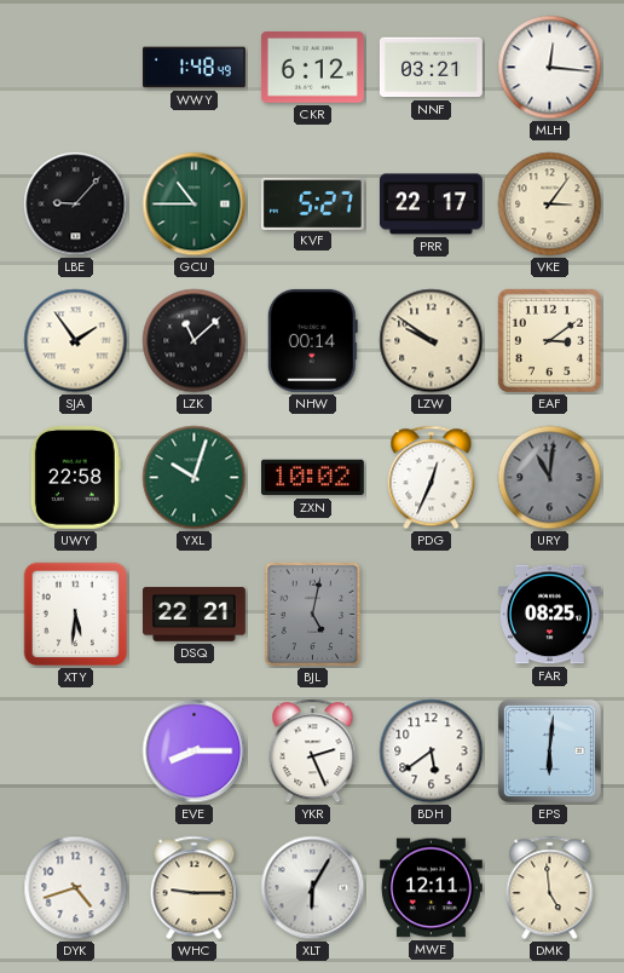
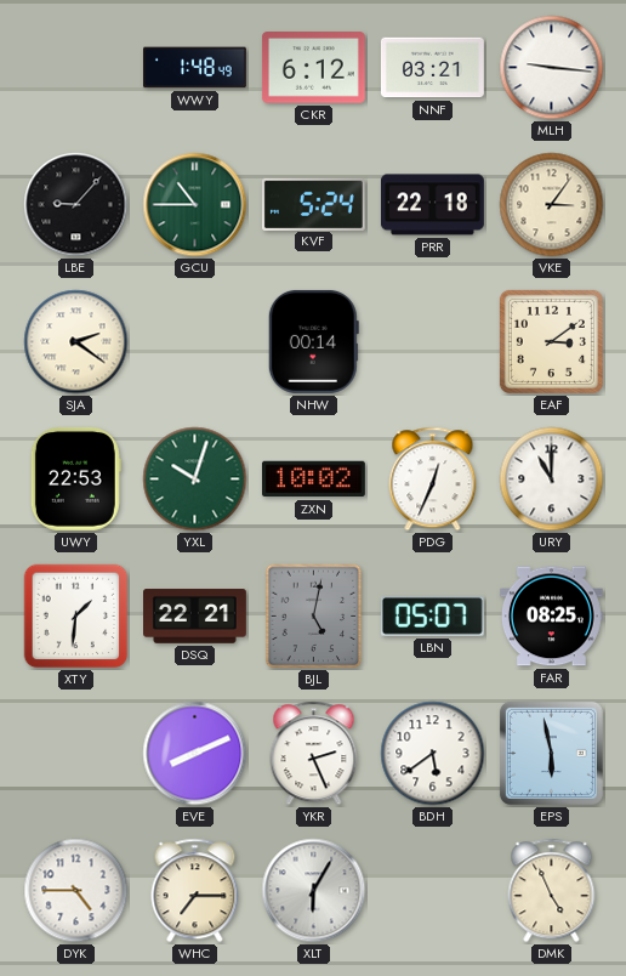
MLH: 12:16 -> 9:16
KVF: 5:27 -> 5:24
PRR: 22:17 -> 22:18
SJA: 1:54 -> 2:21
LZK: 11:08 -> none
LZW: 9:51 -> none
UWY: 22:58 -> 22:53
URY: 11:01 -> 11:00
URY dial: grey -> white
XTY: 5:31 -> 1:31
LBN: none -> 05:07
EVE: 8:15 -> 8:11
EPS: 6:01 -> 5:58
DYK: 4:42 -> 4:45
WHC: 9:15 -> 7:15
MWE: 12:11 -> none
DMK: 4:59 -> 4:56
